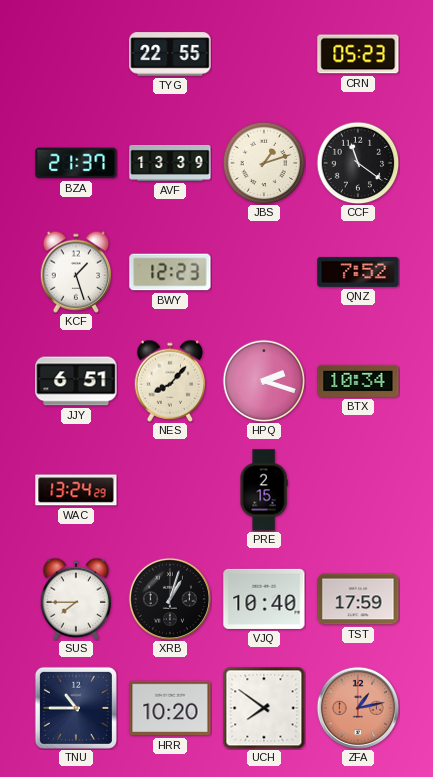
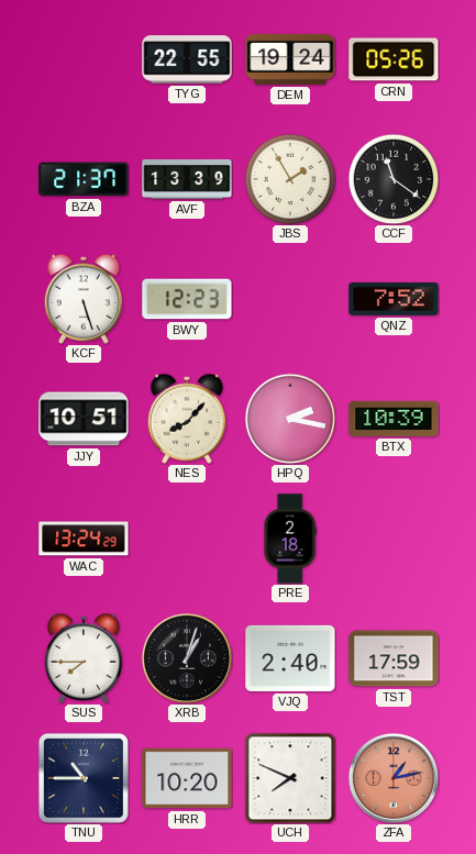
DEM: none -> 19:24
CRN: 05:23 -> 05:26
JBS: 1:12 -> 1:55
KCF: 1:27 -> 5:27
JJY: 6:51 -> 10:51
HPQ: 2:18 -> 2:17
BTX: 10:34 -> 10:39
PRE: 2:15 -> 2:18
VJQ: 10:40 -> 2:40
UCH: 7:51 -> 7:49
